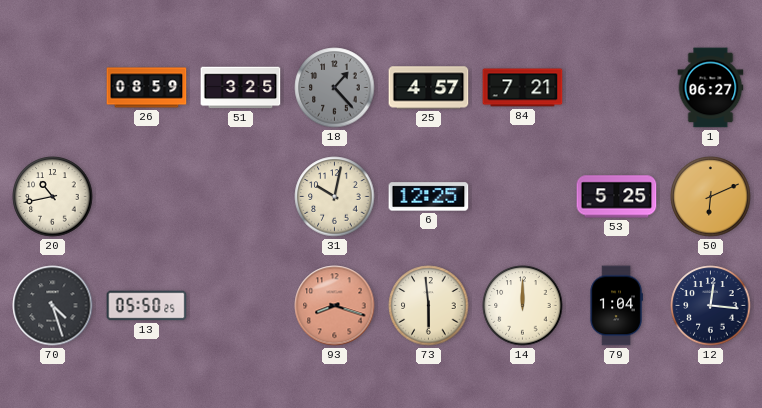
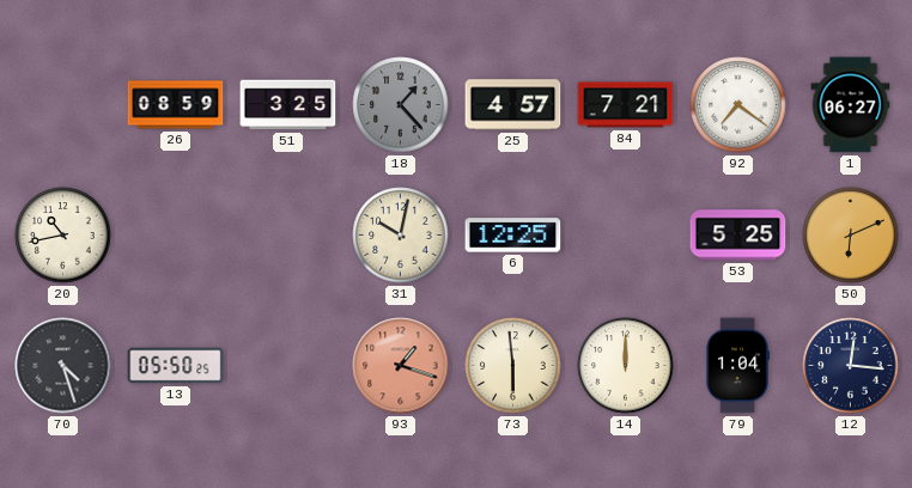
92: none -> 7:21
93: 8:18 -> 1:18
